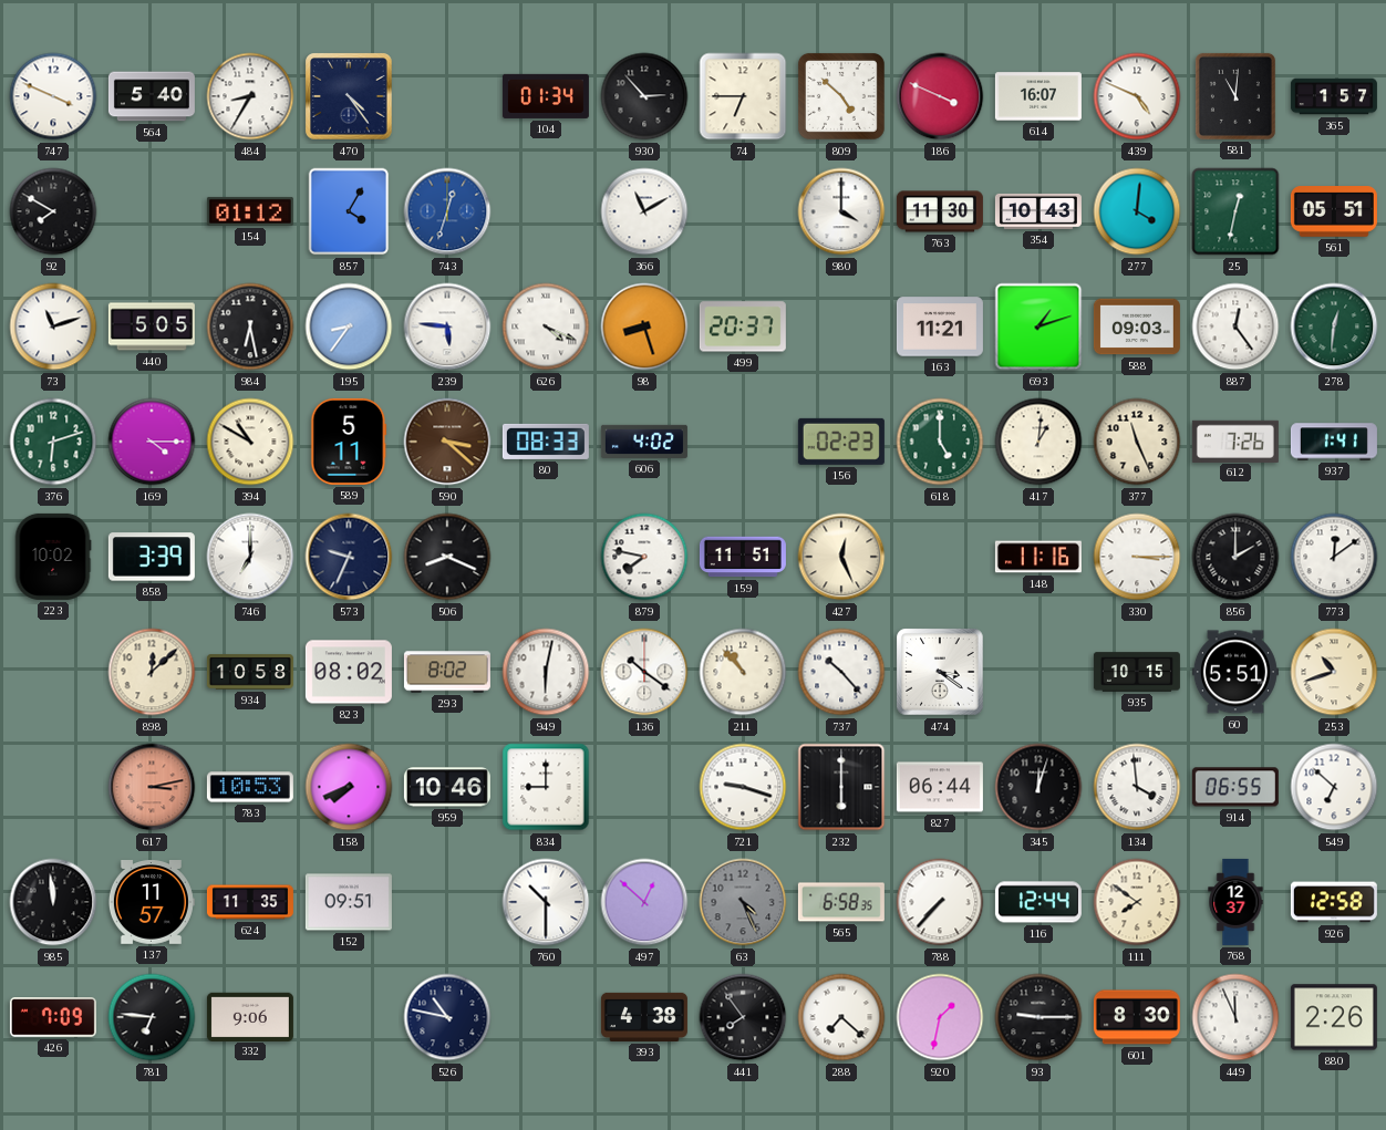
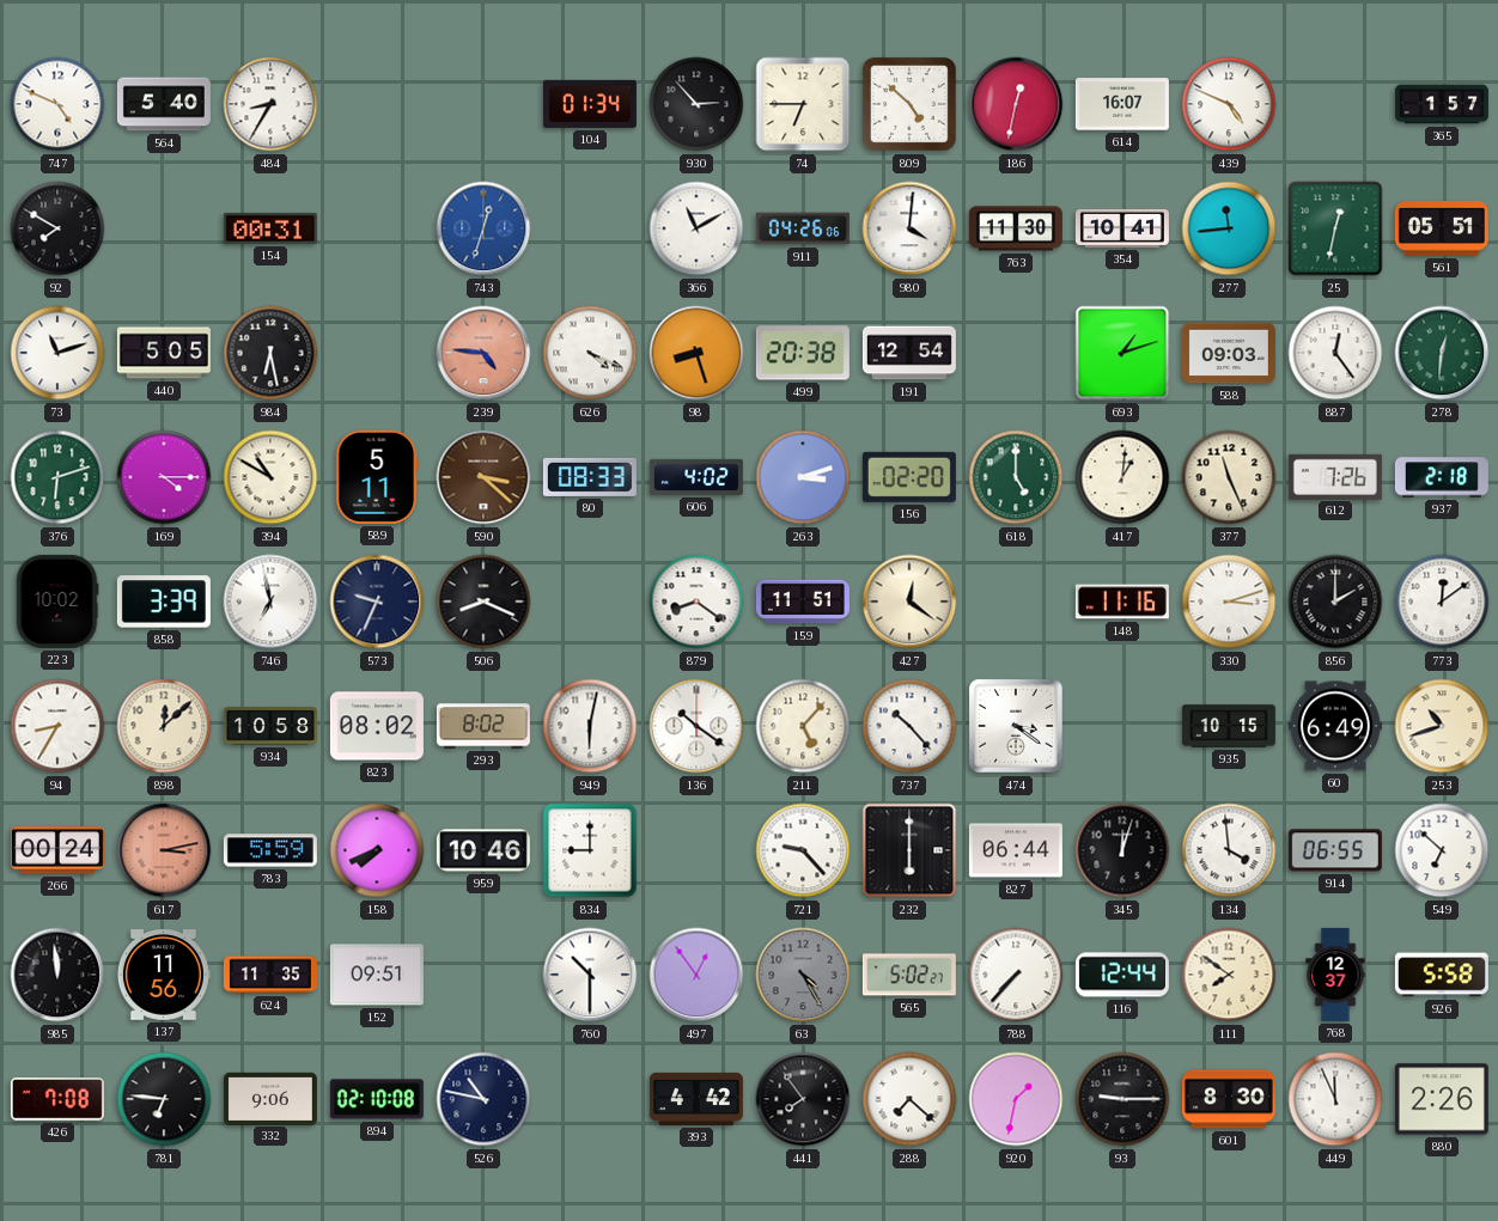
747: 3:49 -> 4:49
470: 4:24 -> none
186: 3:49 -> 12:32
581: 11:01 -> none
154: 01:12 -> 00:31
857: 4:05 -> none
911: none -> 04:26
980: 4:00 -> 4:01
354: 10:43 -> 10:41
277: 4:01 -> 11:44
195: 8:36 -> none
239: 5:46 -> 4:46
239 dial: white -> salmon
499: 20:37 -> 20:38
191: none -> 12:54
163: 11:21 -> none
263: none -> 3:12
156: 02:23 -> 02:20
937: 1:41 -> 2:18
746: 7:00 -> 6:58
879: 7:47 -> 8:21
427: 12:26 -> 12:21
330: 3:15 -> 3:12
94: none -> 8:35
211: 10:53 -> 5:07
60: 5:51 -> 6:49
266: none -> 00:24
783: 10:53 -> 5:59
721: 9:18 -> 9:23
137: 11:57 -> 11:56
497: 12:52 -> 12:54
63: 4:26 -> 4:25
565: 6:58 -> 5:02
926: 12:58 -> 5:58
426: 7:09 -> 7:08
894: none -> 02:10
393: 4:38 -> 4:42
